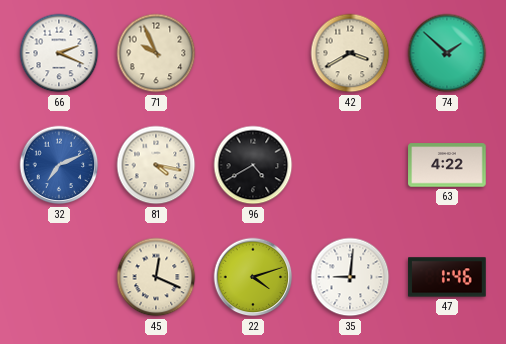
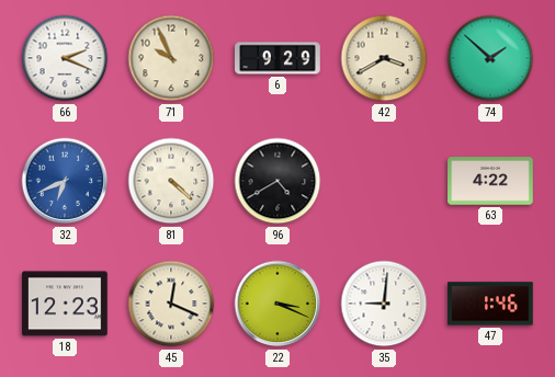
6: none -> 9:29
32: 7:11 -> 6:41
81: 4:17 -> 4:22
18: none -> 12:23
22: 4:12 -> 3:19
